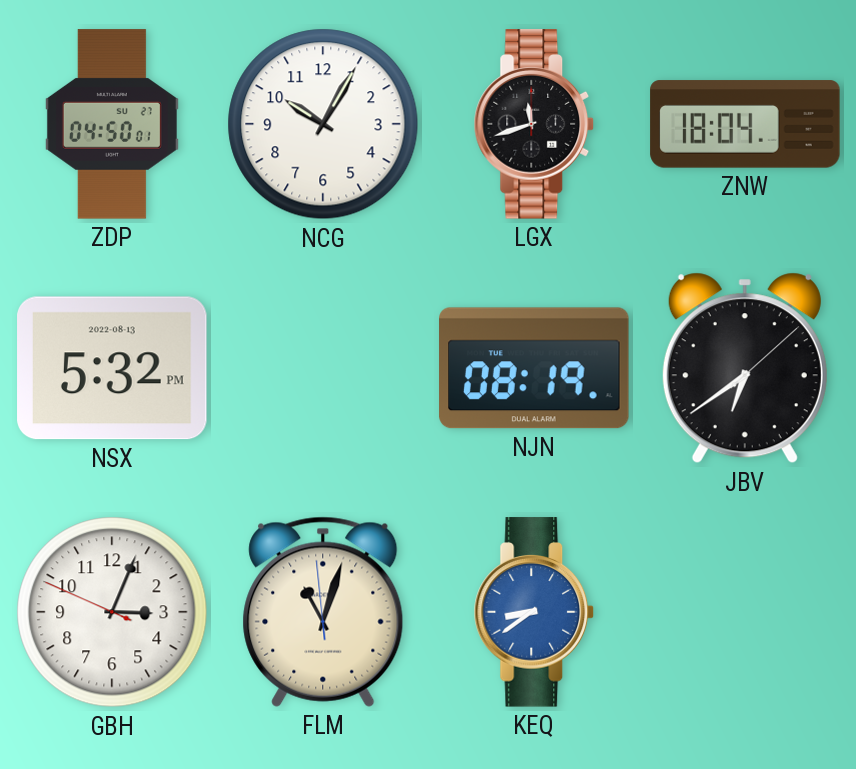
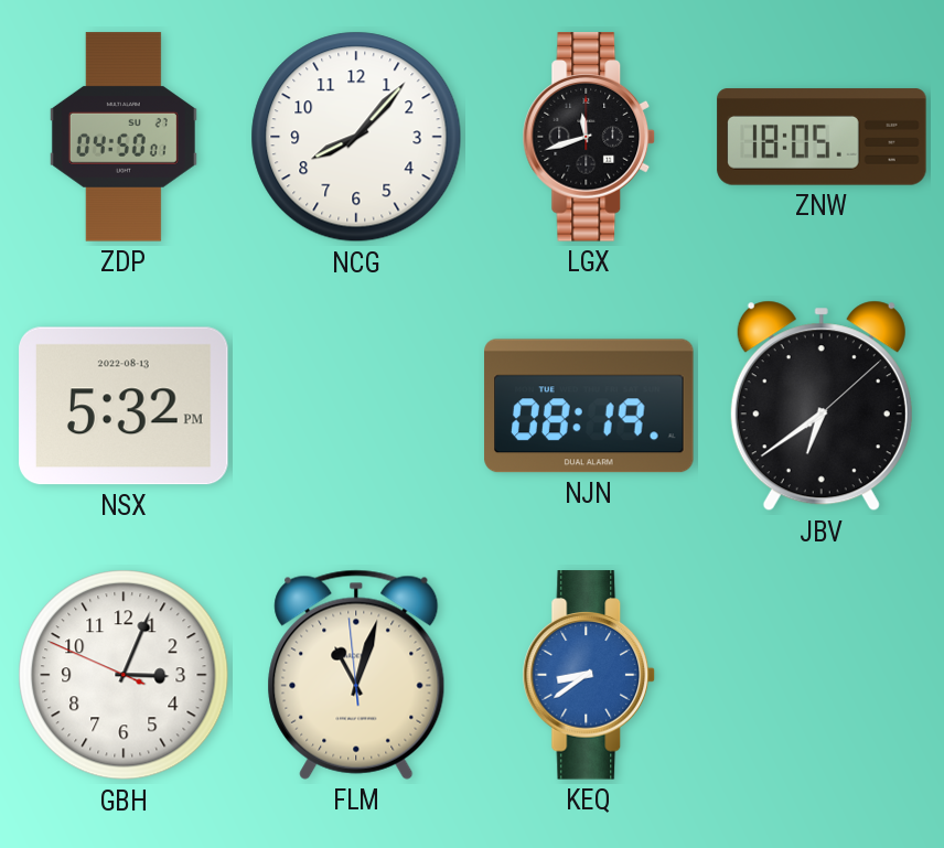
NCG: 10:05 -> 8:07
ZNW: 18:04 -> 18:05
